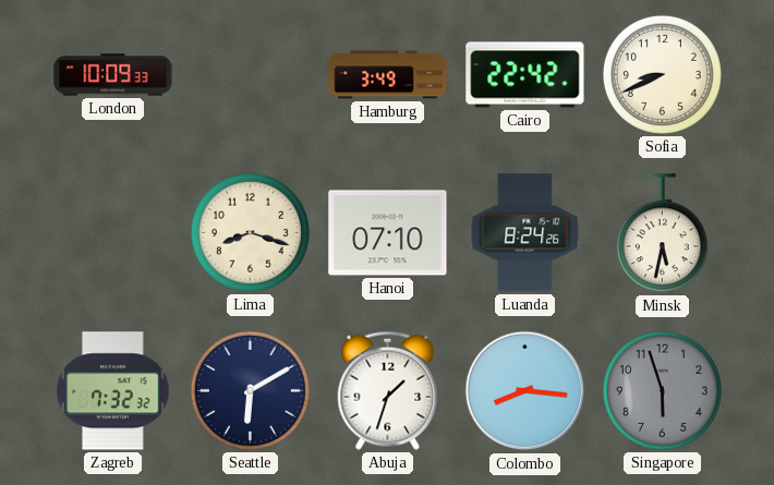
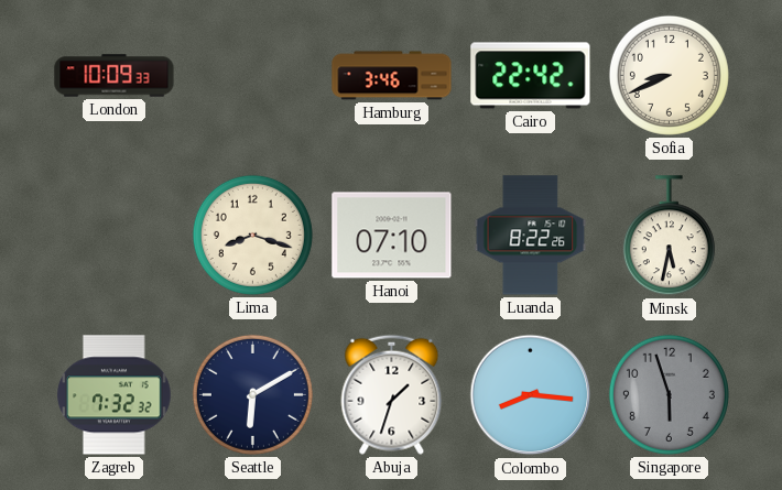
Hamburg: 3:49 -> 3:46
Luanda: 8:24 -> 8:22
